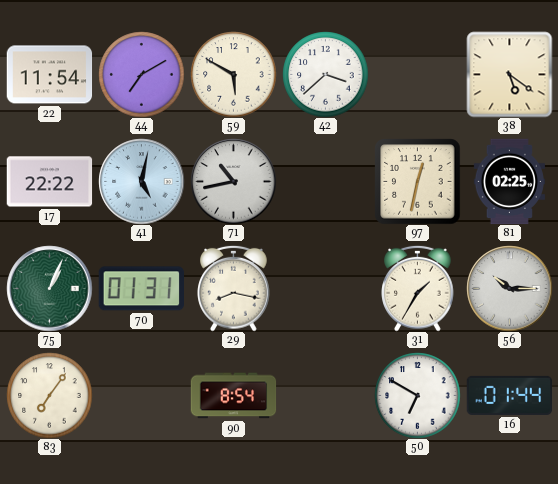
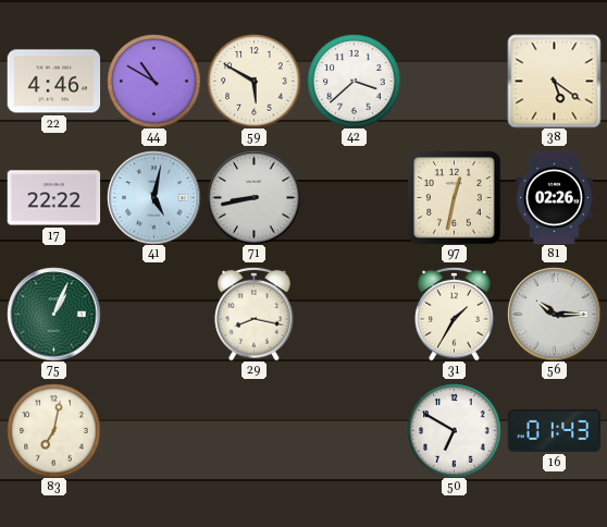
22: 11:54 -> 4:46
44: 7:10 -> 10:50
71: 10:43 -> 8:43
81: 02:25 -> 02:26
70: 01:31 -> none
83: 7:06 -> 7:02
90: 8:54 -> none
16: 01:44 -> 01:43
